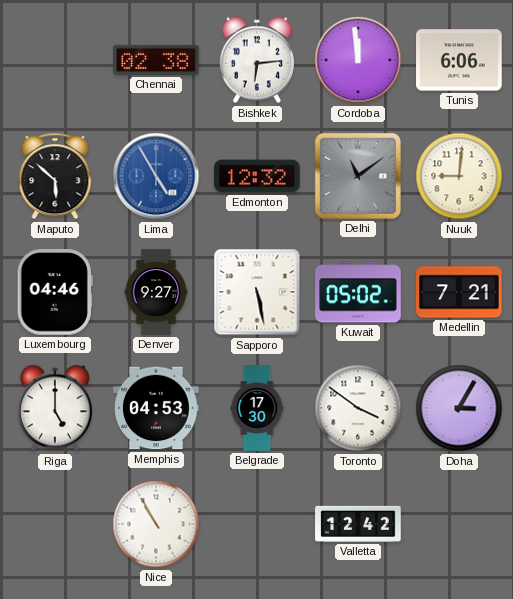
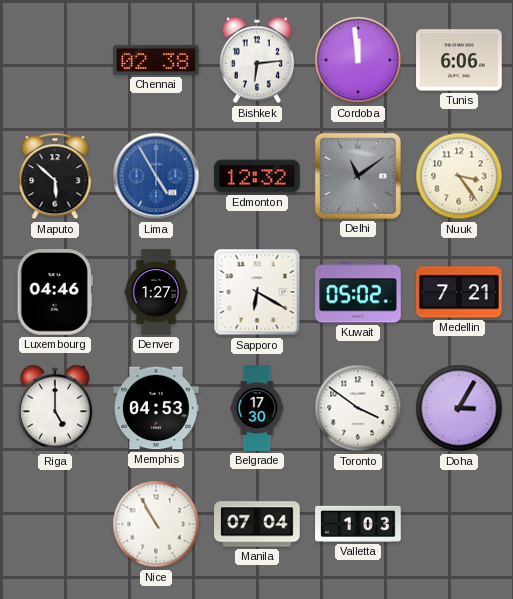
Nuuk: 9:01 -> 3:24
Denver: 9:27 -> 1:27
Sapporo: 5:28 -> 6:20
Manila: none -> 07:04
Valletta: 12:42 -> 1:03
